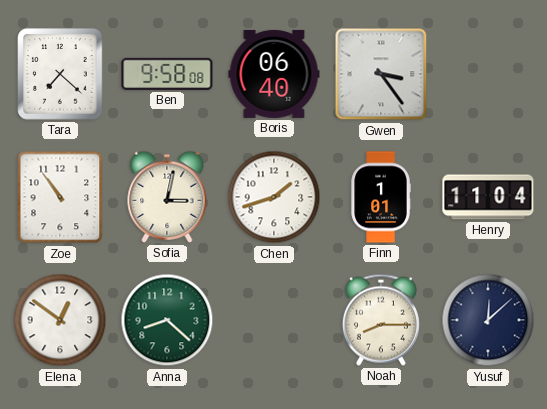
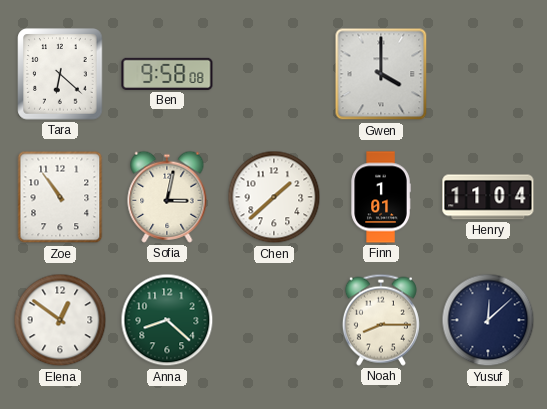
Tara: 7:22 -> 6:22
Boris: 06:40 -> none
Gwen: 3:24 -> 4:00
Chen: 1:42 -> 1:38
